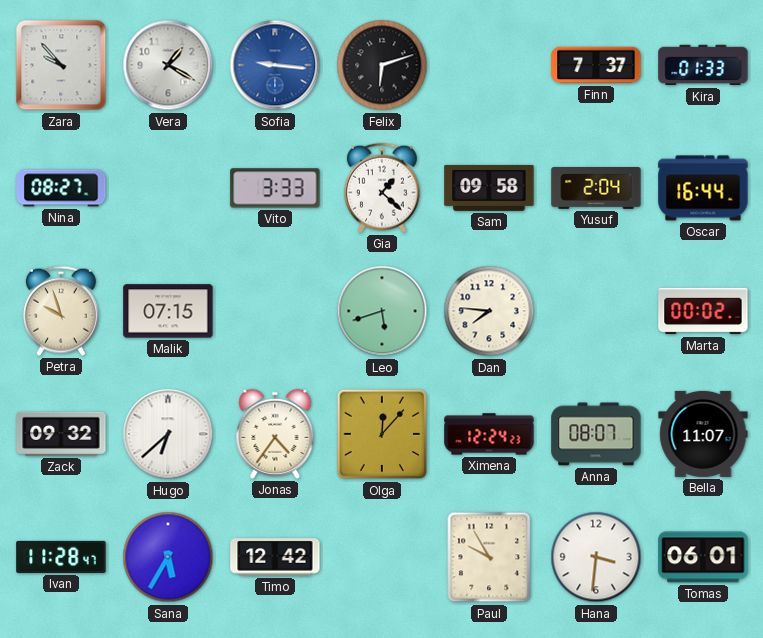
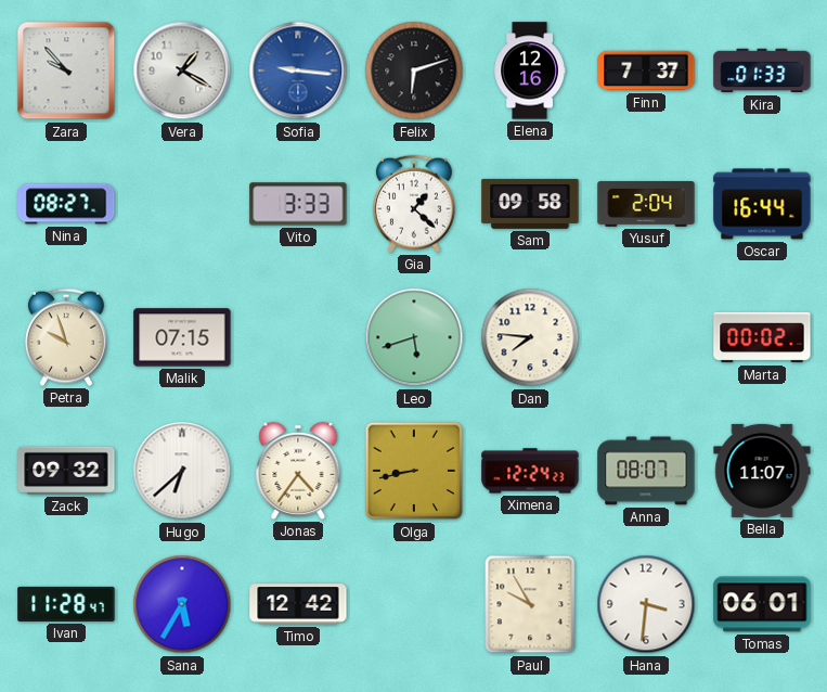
Elena: none -> 12:16
Olga: 12:07 -> 8:43
